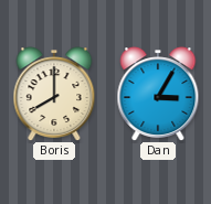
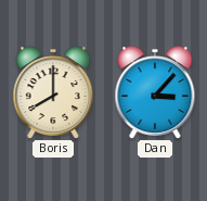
Dan: 3:05 -> 3:07
